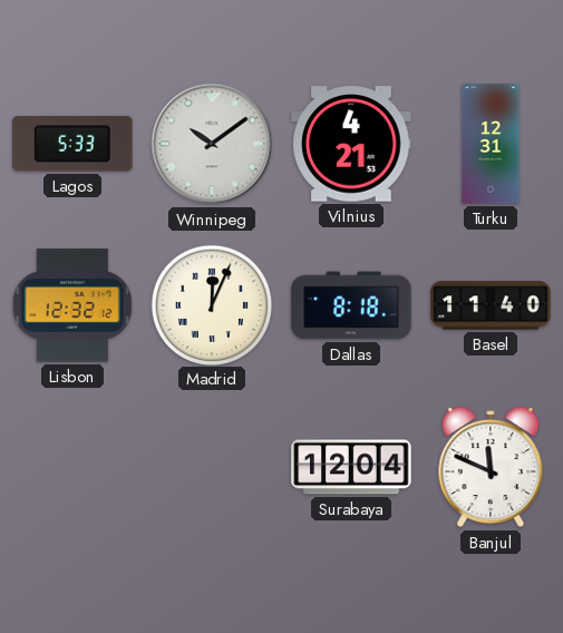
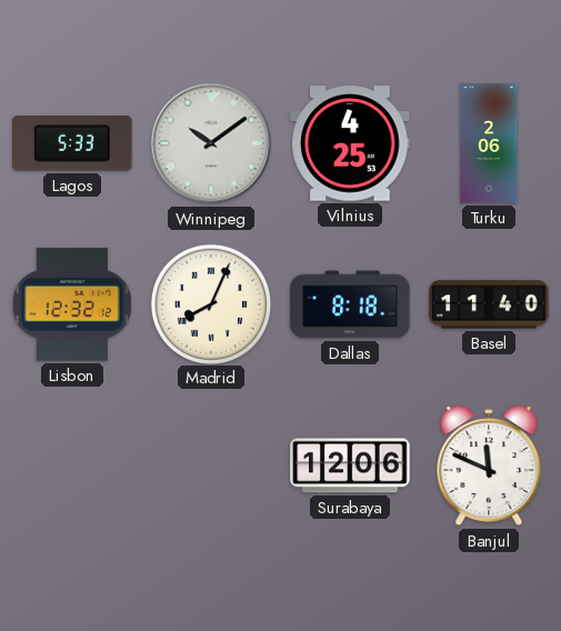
Vilnius: 4:21 -> 4:25
Turku: 12:31 -> 2:06
Madrid: 12:04 -> 8:04
Surabaya: 12:04 -> 12:06
